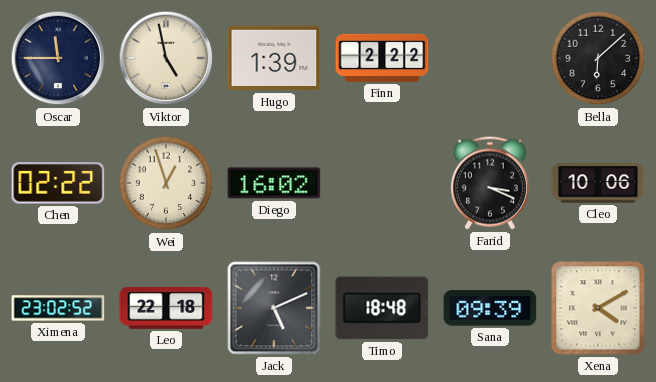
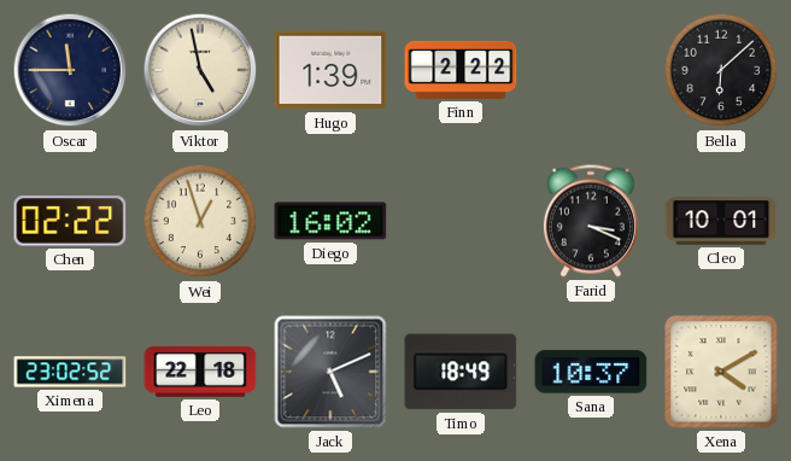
Cleo: 10:06 -> 10:01
Timo: 18:48 -> 18:49
Sana: 09:39 -> 10:37
